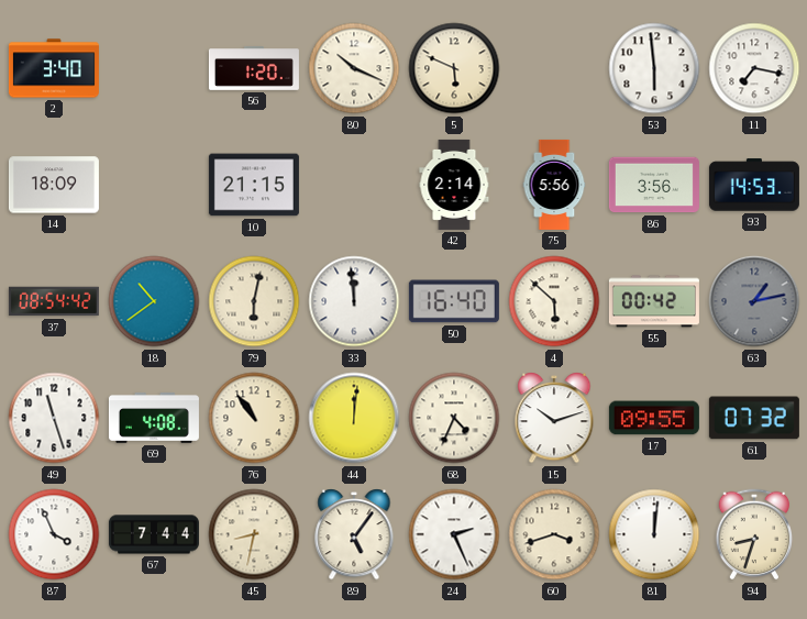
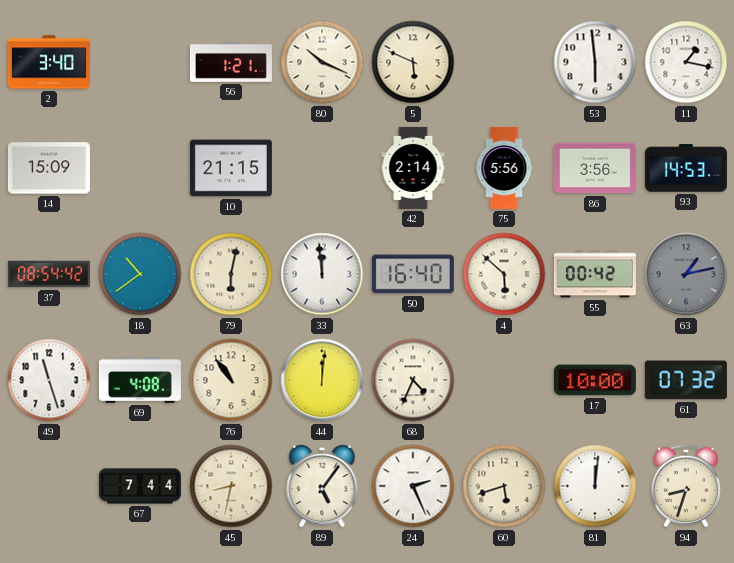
56: 1:20 -> 1:21
11: 7:17 -> 1:17
14: 18:09 -> 15:09
15: 10:12 -> none
17: 09:55 -> 10:00
87: 3:56 -> none
60: 3:42 -> 5:42
